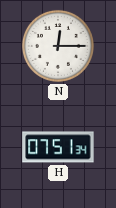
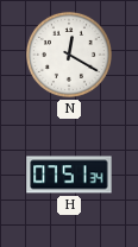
N: 12:15 -> 12:20
